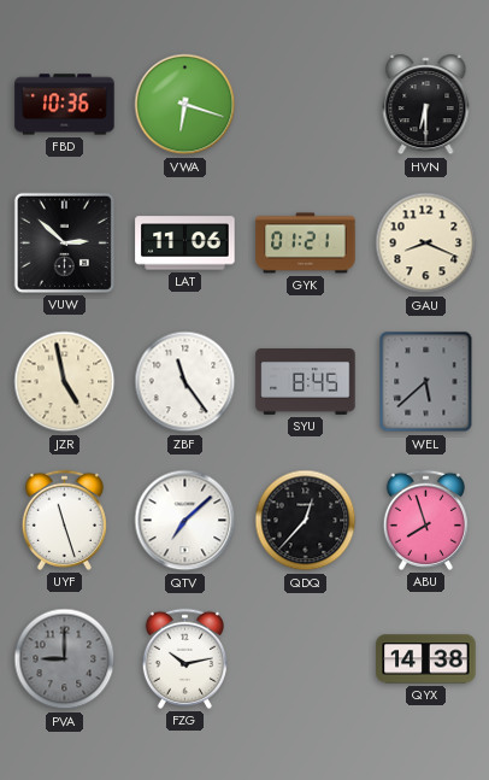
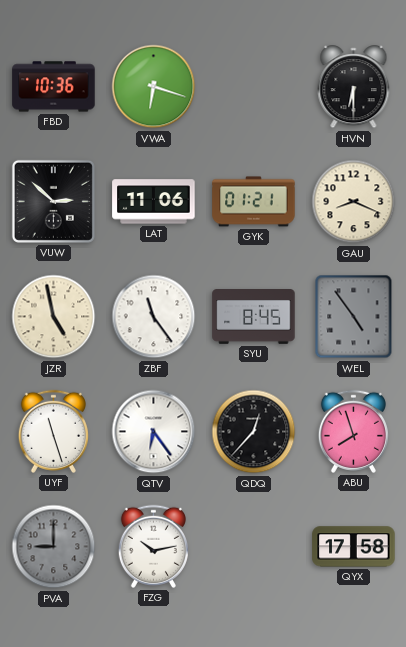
WEL: 5:38 -> 4:54
QTV: 7:08 -> 6:24
QYX: 14:38 -> 17:58
